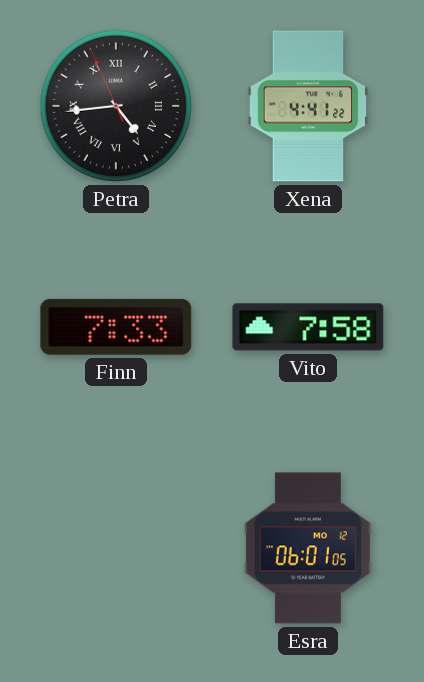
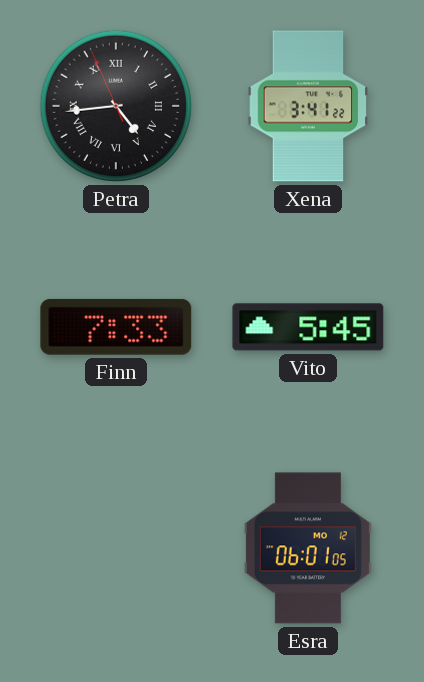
Xena: 4:41 -> 3:41
Vito: 7:58 -> 5:45
